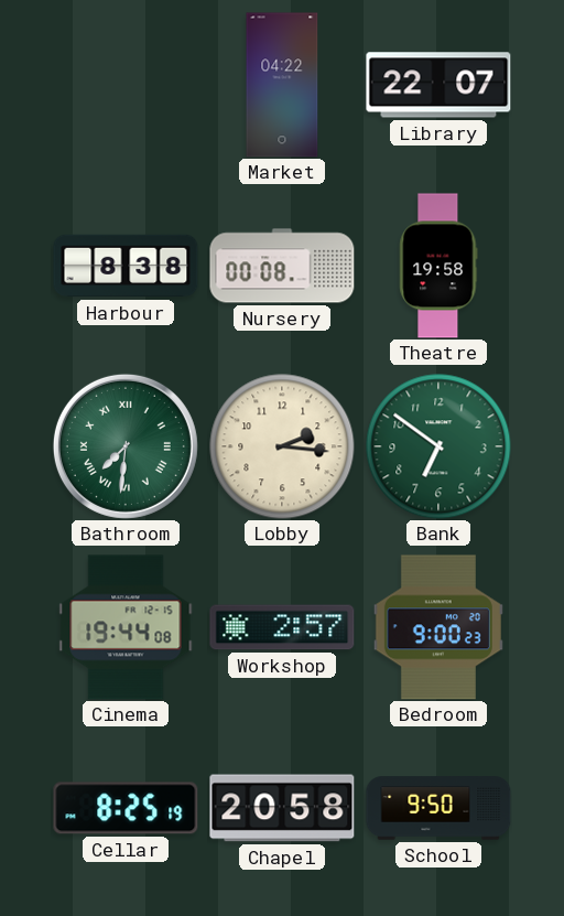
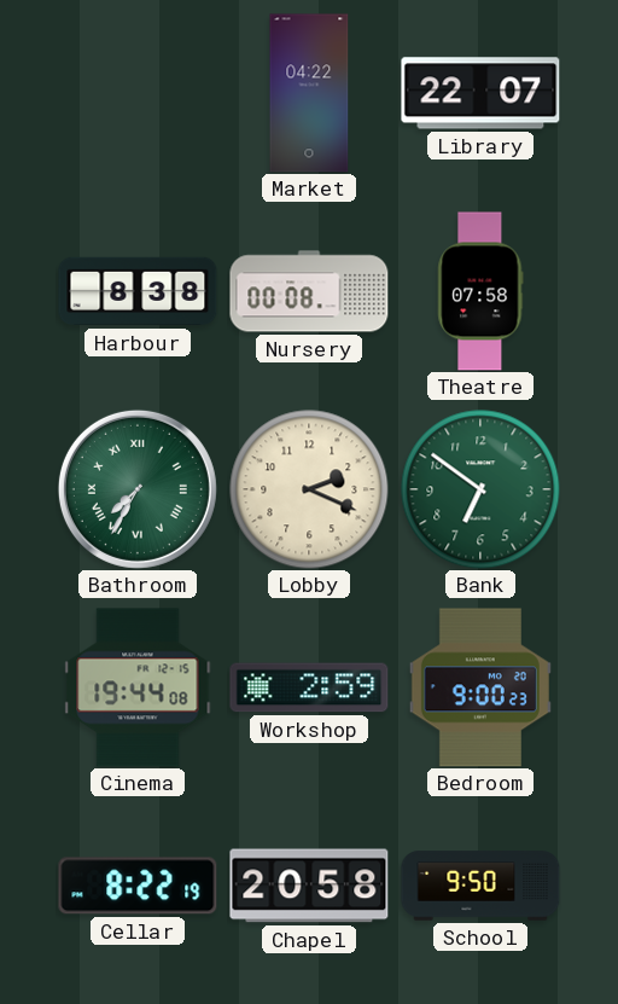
Theatre: 19:58 -> 07:58
Bathroom: 7:31 -> 7:35
Lobby: 2:16 -> 2:19
Workshop: 2:57 -> 2:59
Cellar: 8:25 -> 8:22
